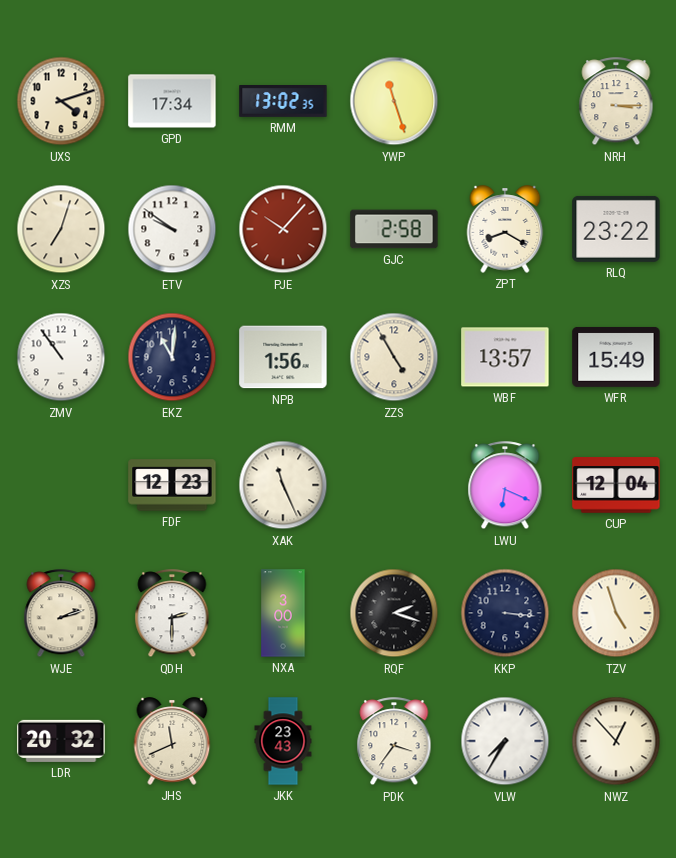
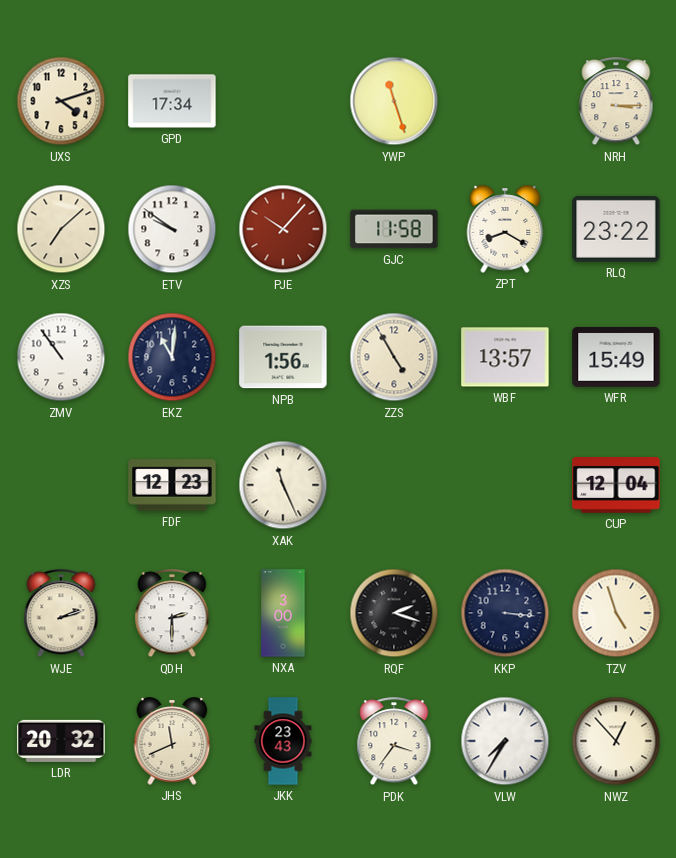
RMM: 13:02 -> none
XZS: 7:03 -> 7:08
GJC: 2:58 -> 11:58
LWU: 6:19 -> none
